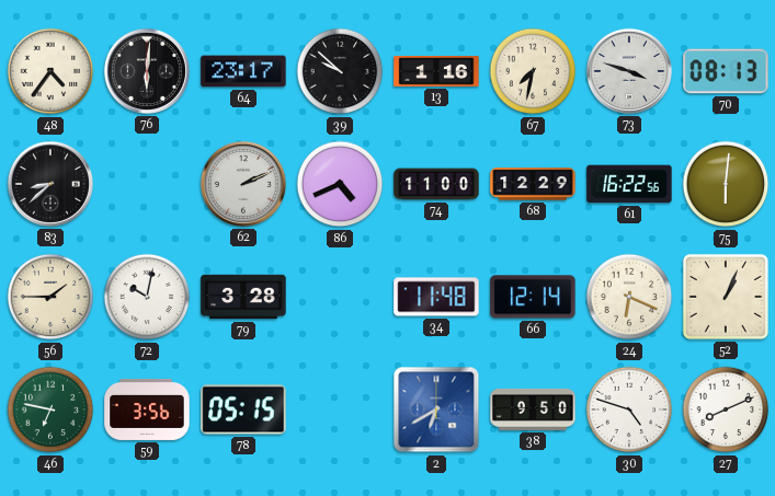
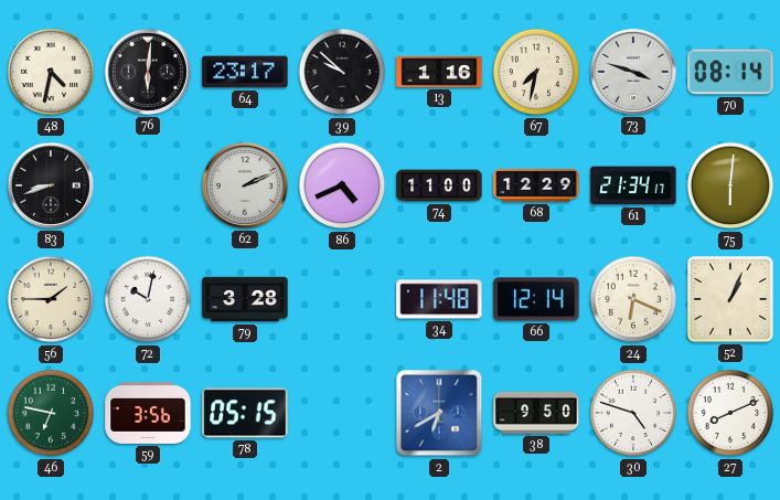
48: 4:36 -> 4:32
70: 08:13 -> 08:14
83: 8:38 -> 8:42
61: 16:22 -> 21:34
